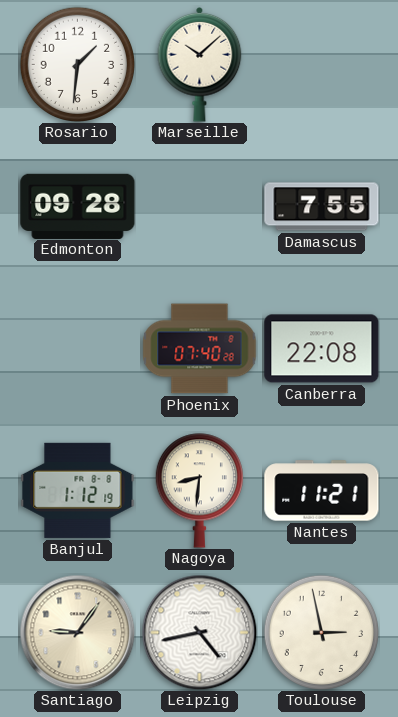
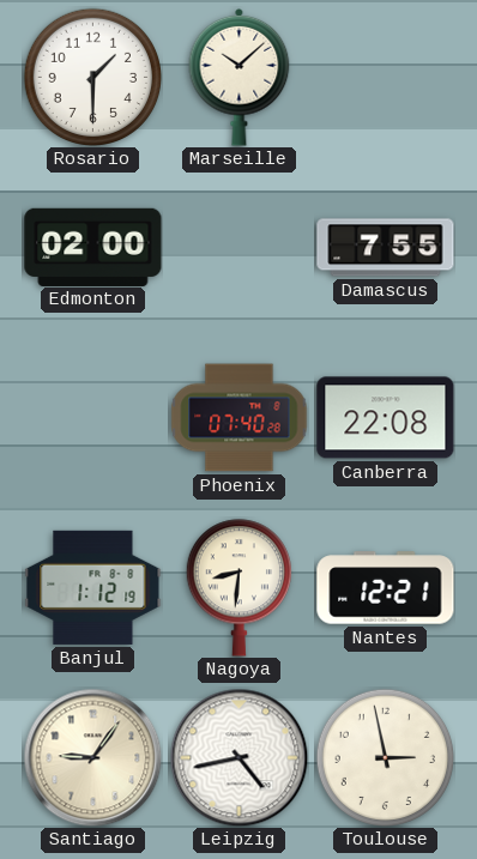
Rosario: 1:31 -> 1:30
Edmonton: 09:28 -> 02:00
Nantes: 11:21 -> 12:21
